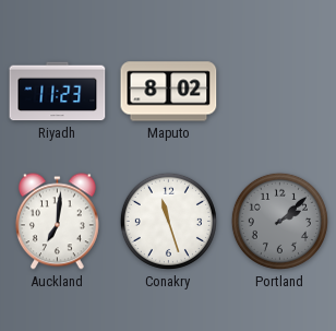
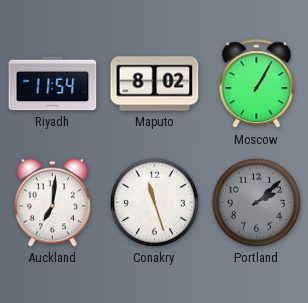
Riyadh: 11:23 -> 11:54
Moscow: none -> 1:05
